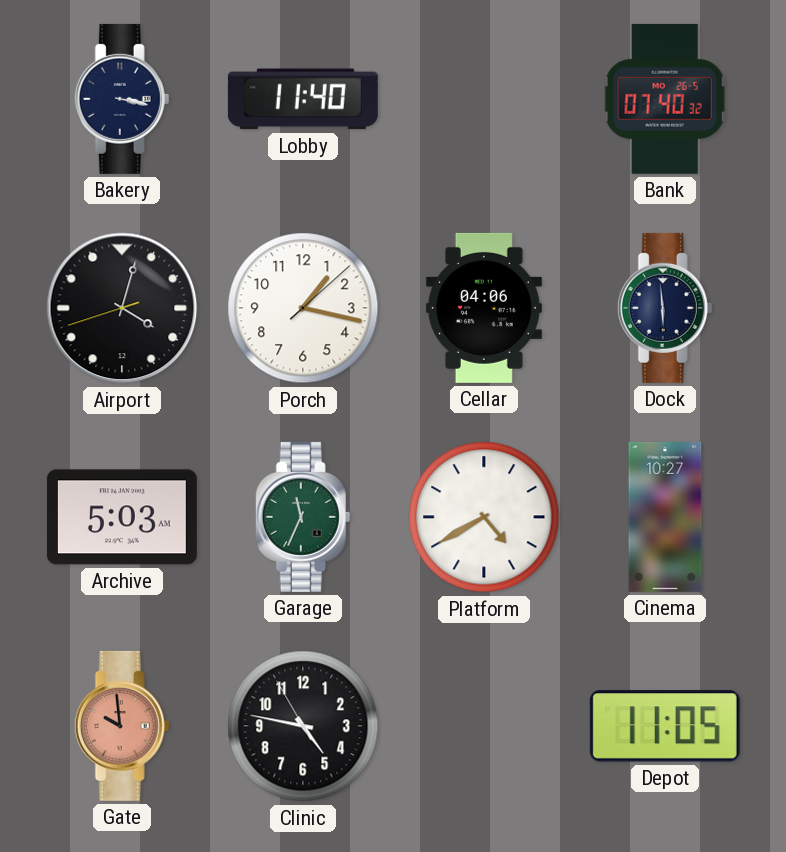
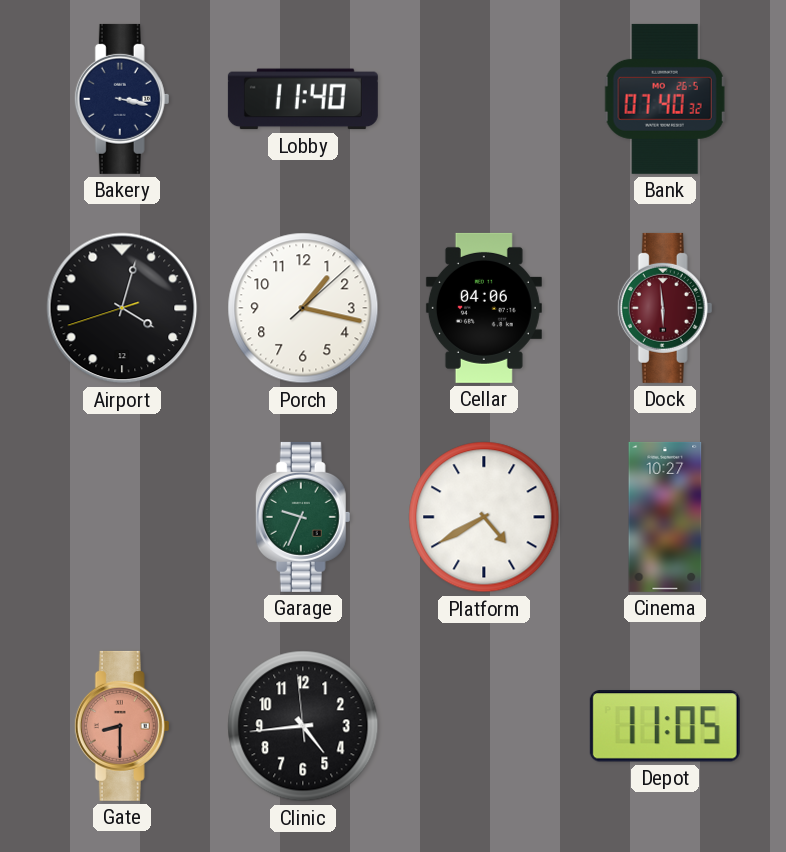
Dock dial: navy -> burgundy
Archive: 5:03 -> none
Garage: 11:34 -> 9:34
Gate: 9:59 -> 8:30
Clinic: 4:46 -> 4:43
